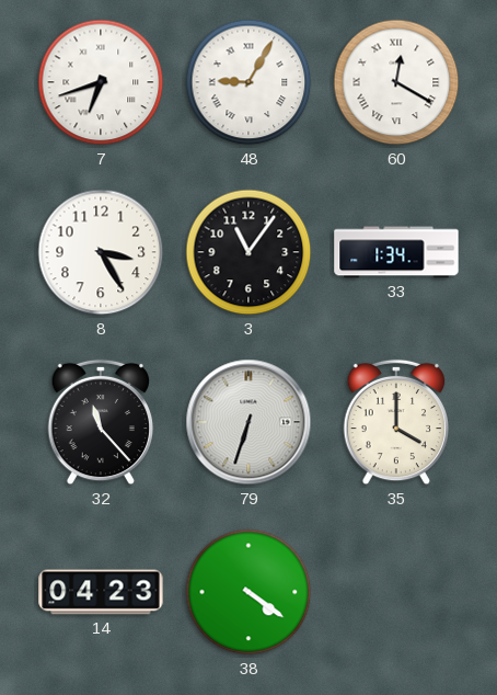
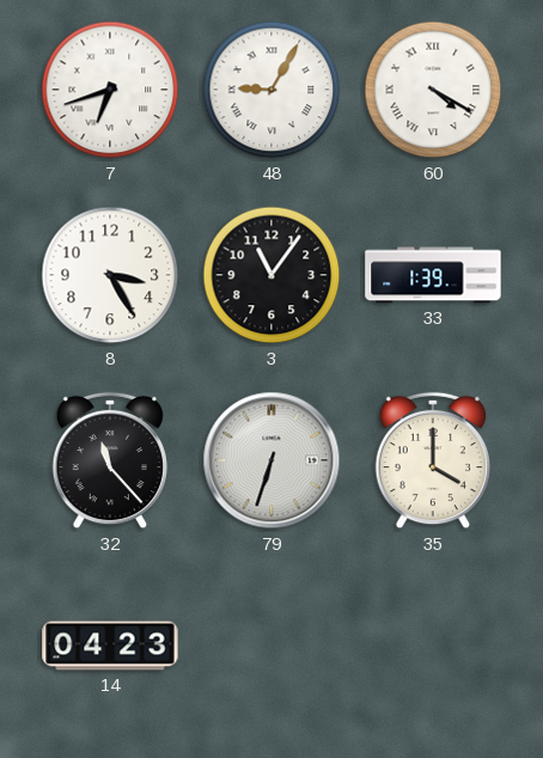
60: 12:20 -> 4:20
33: 1:34 -> 1:39
38: 4:21 -> none
